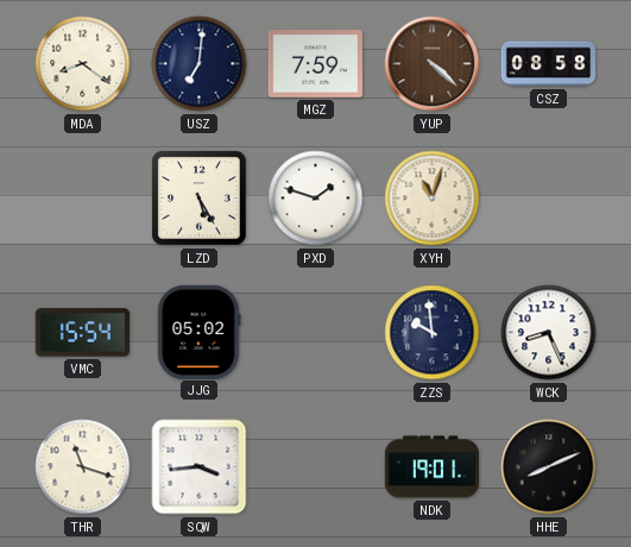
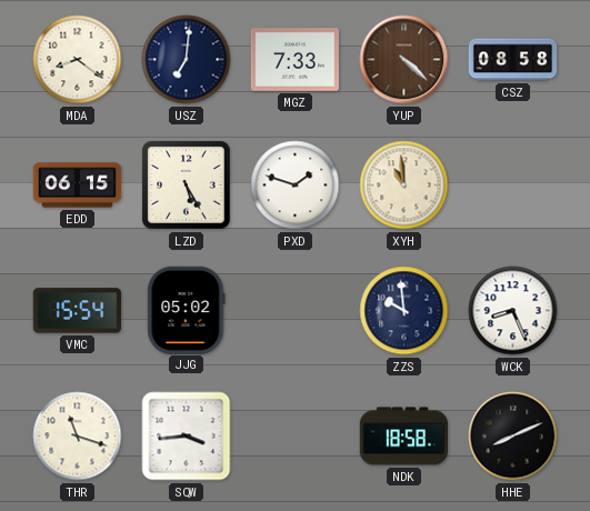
MGZ: 7:59 -> 7:33
EDD: none -> 06:15
XYH: 11:03 -> 10:59
NDK: 19:01 -> 18:58
